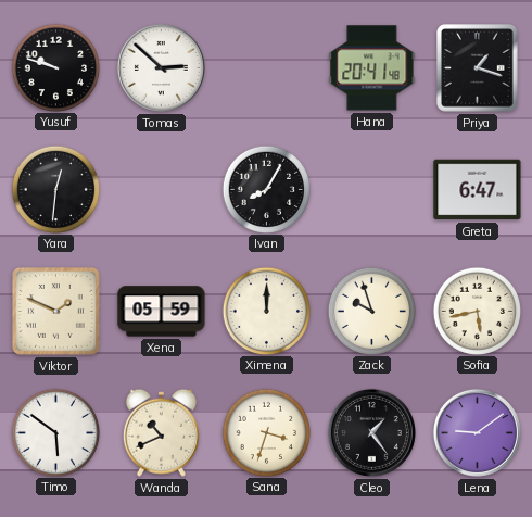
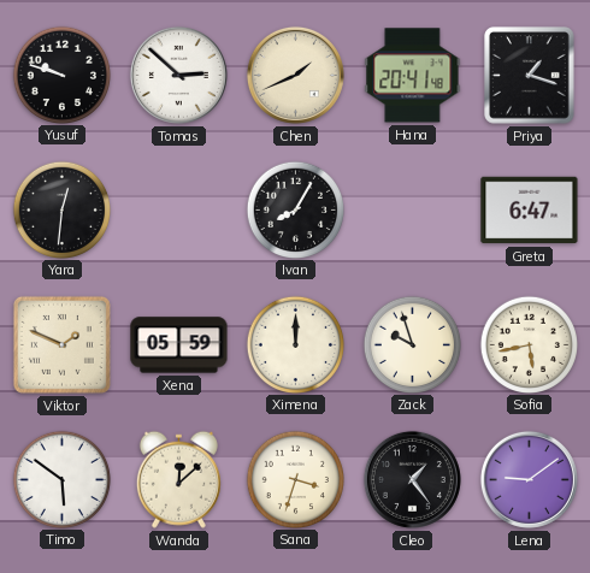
Chen: none -> 1:41
Wanda: 10:41 -> 12:08
